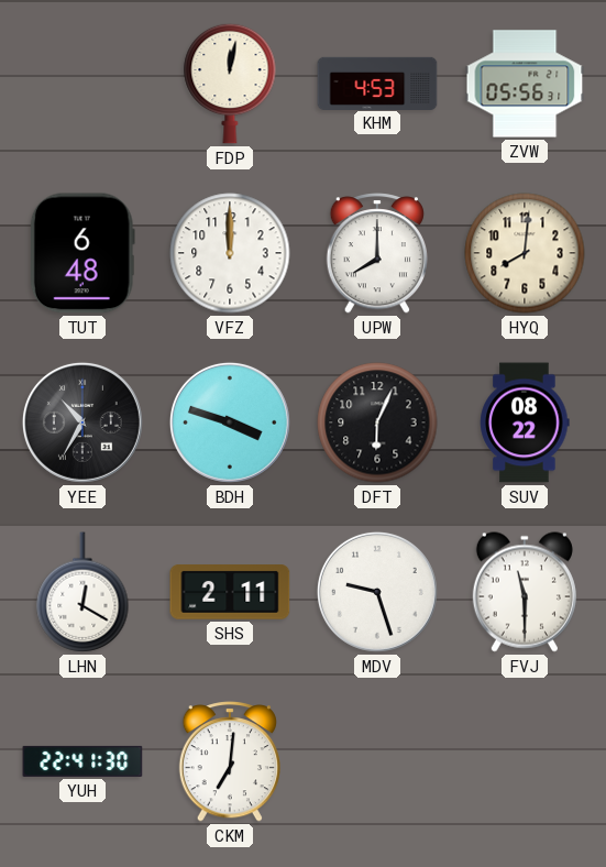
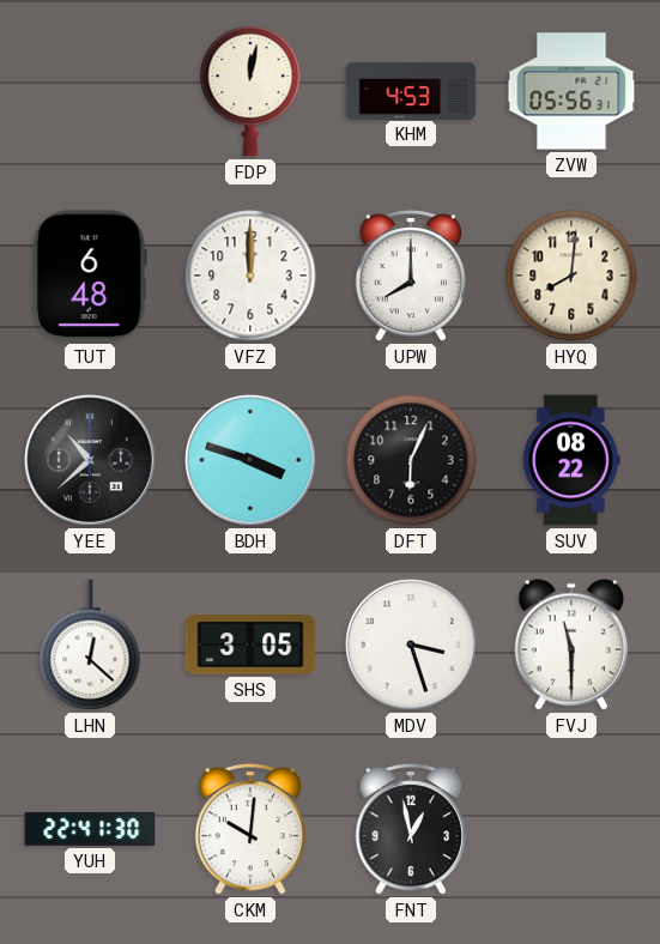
YEE: 10:35 -> 10:38
LHN: 12:20 -> 12:22
SHS: 2:11 -> 3:05
MDV: 9:27 -> 3:27
CKM: 7:01 -> 10:01
FNT: none -> 12:58
